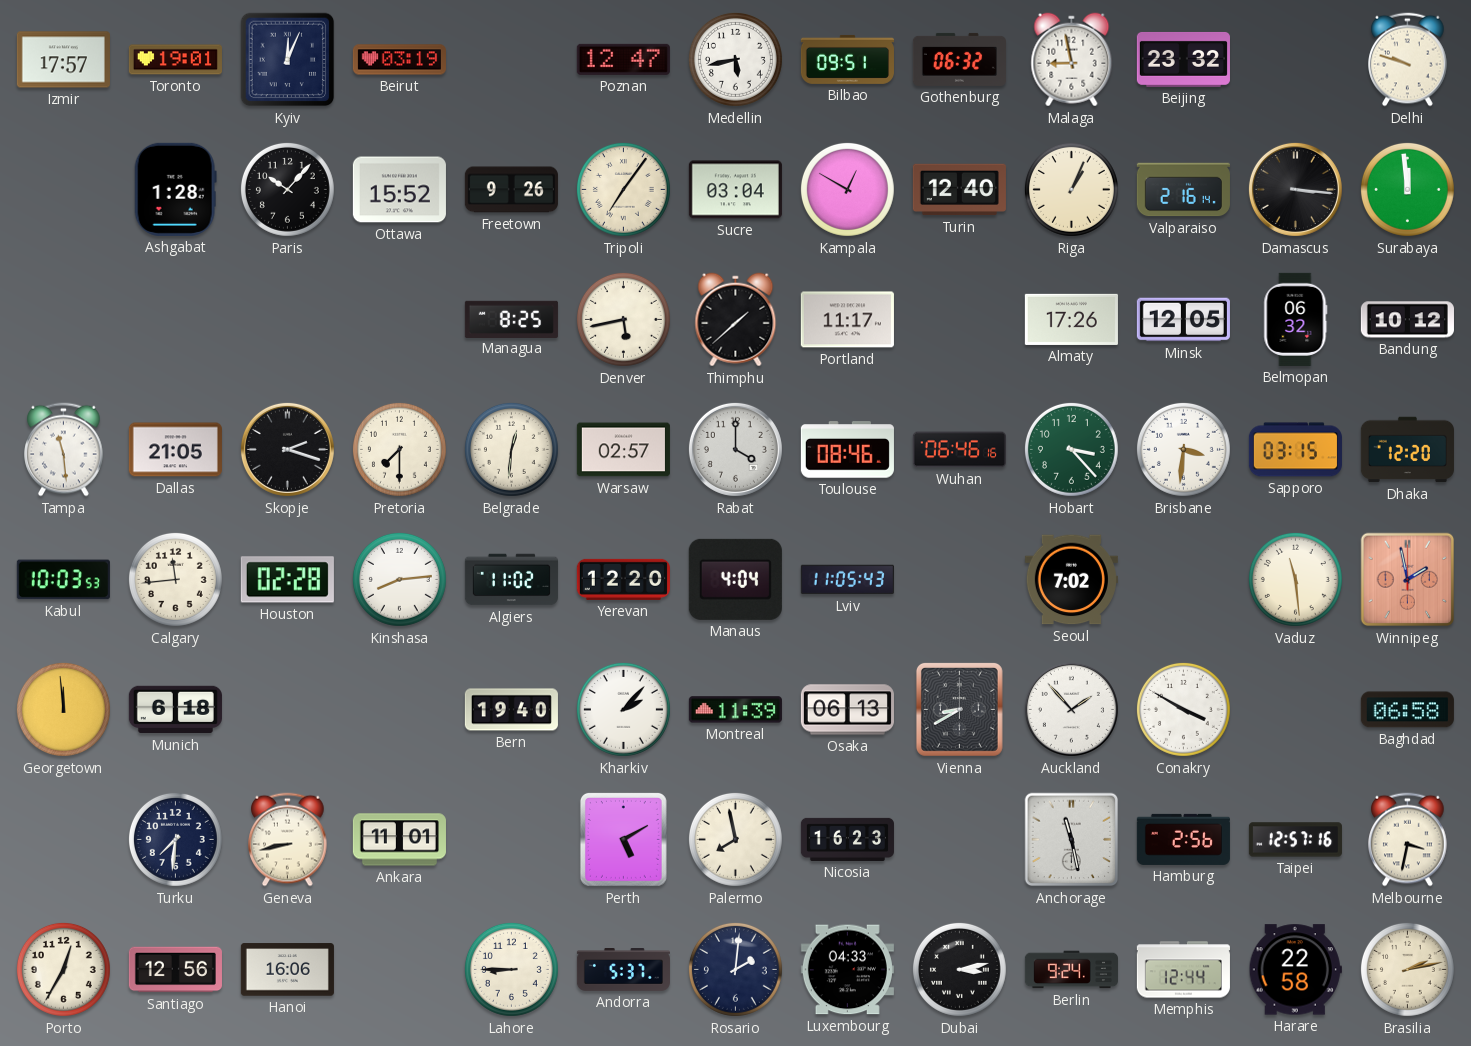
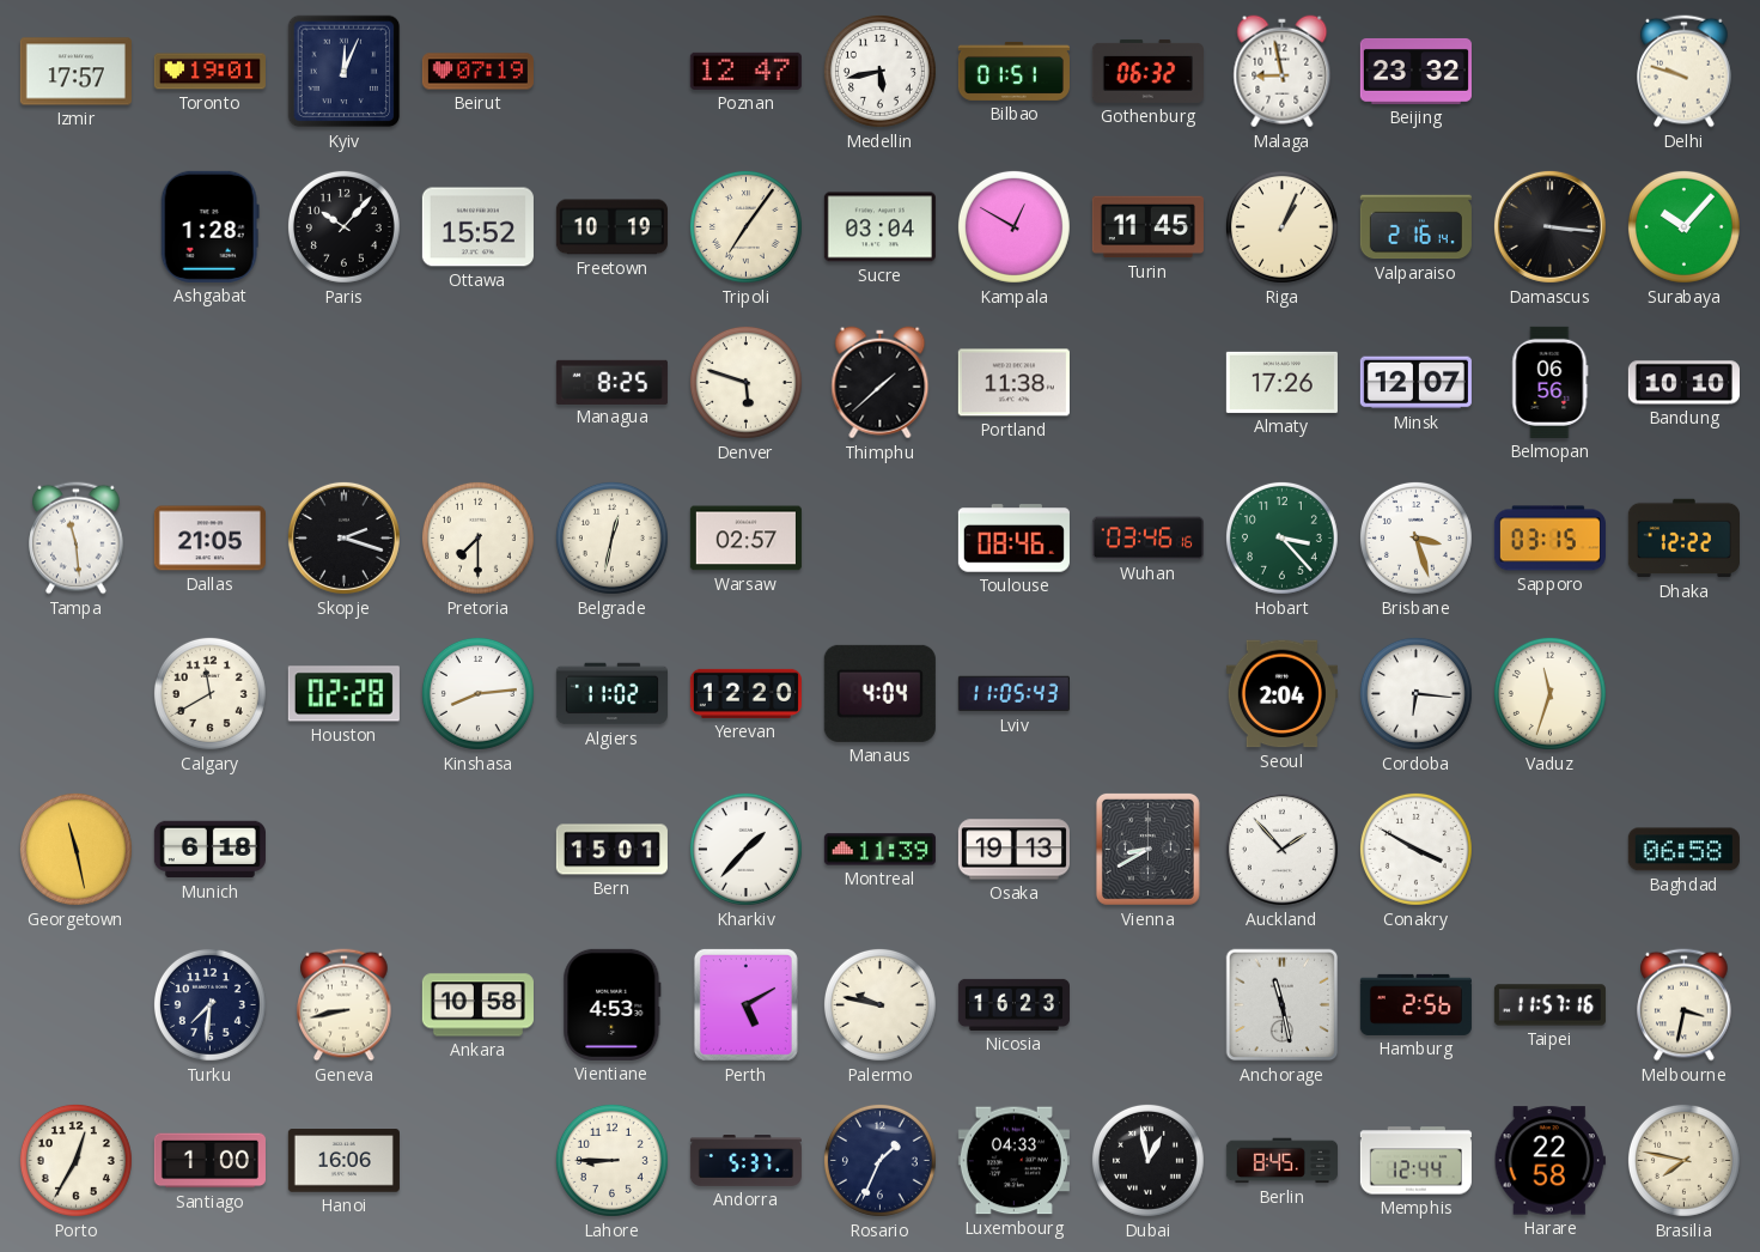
Beirut: 03:19 -> 07:19
Bilbao: 09:51 -> 01:51
Freetown: 9:26 -> 10:19
Turin: 12:40 -> 11:45
Surabaya: 11:59 -> 10:07
Denver: 5:43 -> 5:48
Portland: 11:17 -> 11:38
Minsk: 12:05 -> 12:07
Belmopan: 06:32 -> 06:56
Bandung: 10:12 -> 10:10
Belgrade: 12:31 -> 12:32
Rabat: 4:00 -> none
Wuhan: 06:46 -> 03:46
Brisbane: 3:31 -> 3:27
Dhaka: 12:20 -> 12:22
Kabul: 10:03 -> none
Calgary: 11:44 -> 11:40
Seoul: 7:02 -> 2:04
Cordoba: none -> 6:16
Vaduz: 11:29 -> 11:33
Winnipeg: 1:58 -> none
Georgetown: 11:59 -> 11:28
Bern: 19:40 -> 15:01
Kharkiv: 2:07 -> 1:37
Osaka: 06:13 -> 19:13
Ankara: 11:01 -> 10:58
Vientiane: none -> 4:53
Palermo: 7:58 -> 9:47
Taipei: 12:57 -> 11:57
Santiago: 12:56 -> 1:00
Rosario: 2:01 -> 1:34
Dubai: 3:13 -> 12:58
Berlin: 9:24 -> 8:45
Brasilia: 2:13 -> 7:47
